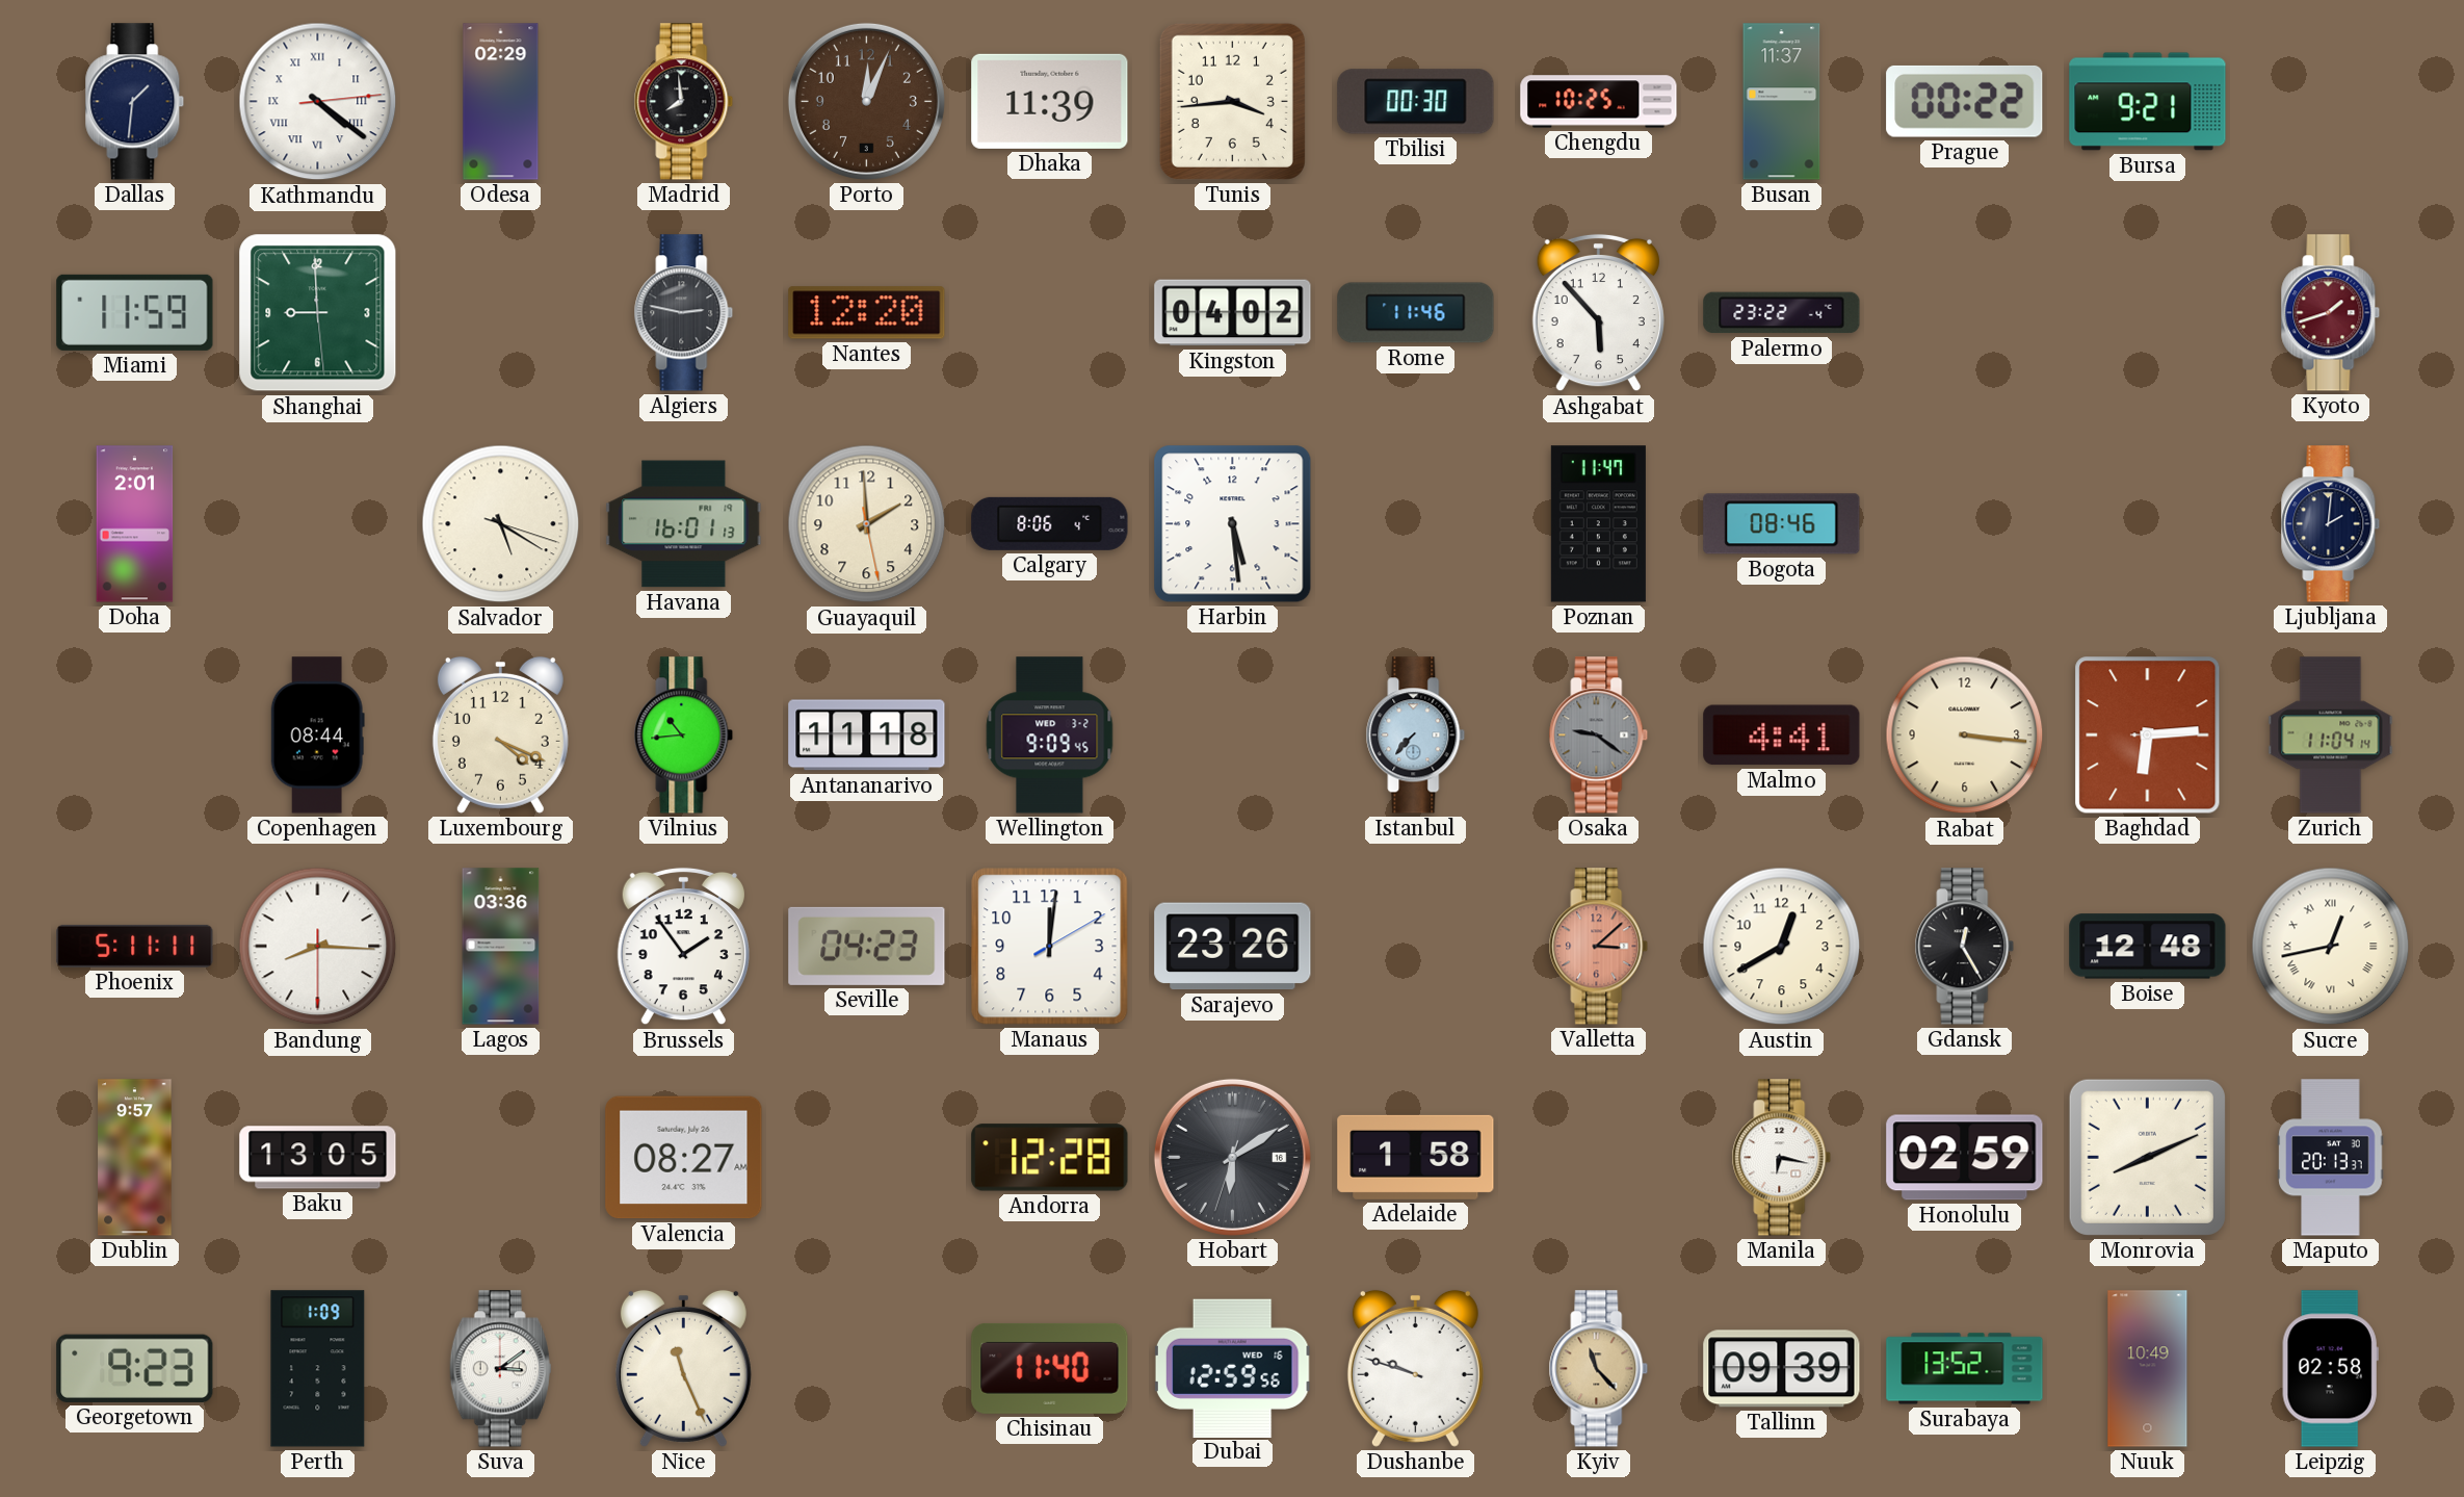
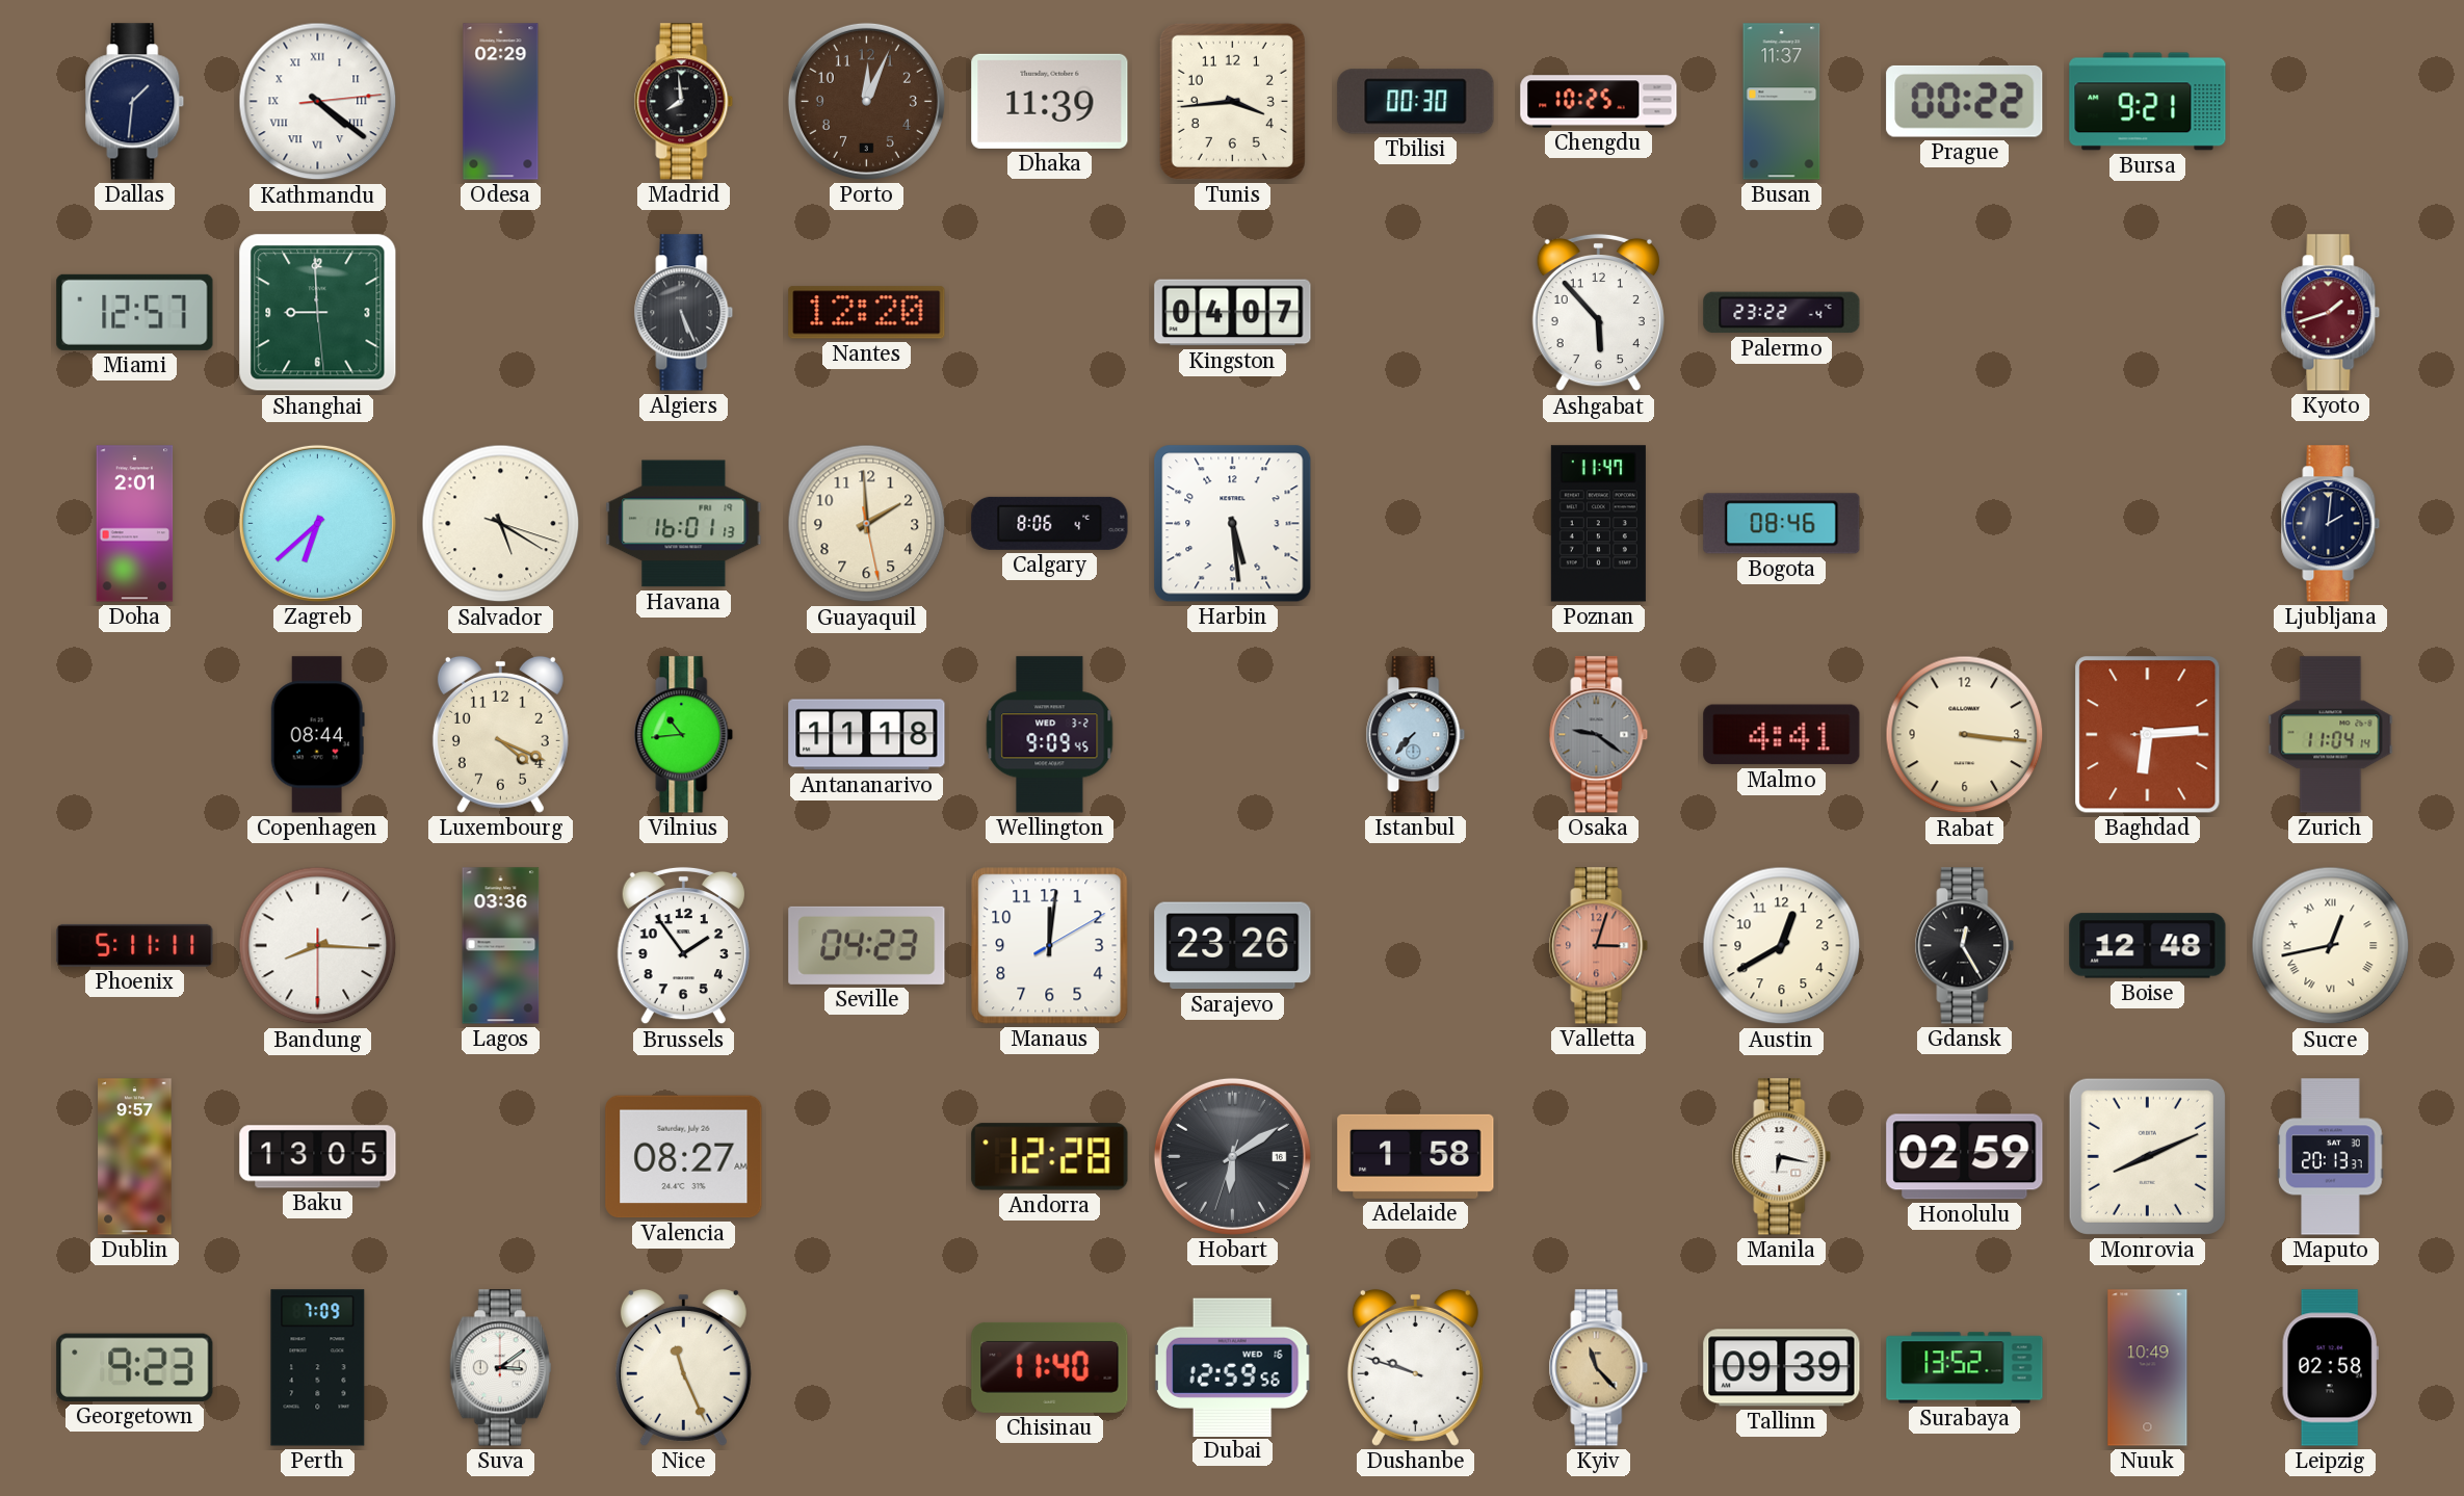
Miami: 11:59 -> 12:57
Algiers: 2:47 -> 5:26
Kingston: 04:02 -> 04:07
Rome: 11:46 -> none
Zagreb: none -> 6:38
Valletta: 3:08 -> 3:03
Perth: 1:09 -> 7:09
